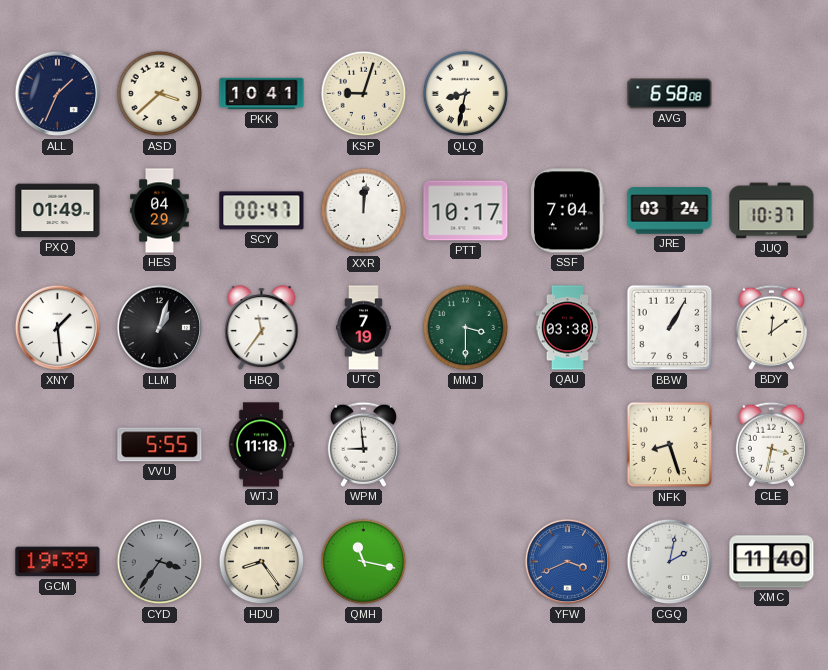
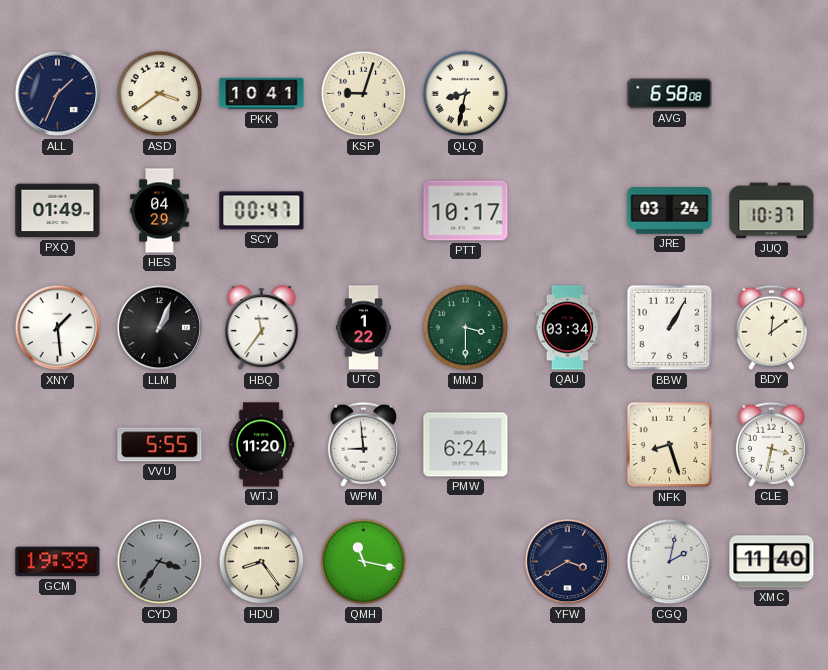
ASD: 3:38 -> 3:39
XXR: 12:01 -> none
SSF: 7:04 -> none
LLM: 1:03 -> 1:04
UTC: 7:19 -> 1:22
QAU: 03:38 -> 03:34
WTJ: 11:18 -> 11:20
PMW: none -> 6:24
YFW: 3:41 -> 3:40
YFW dial: blue -> navy
